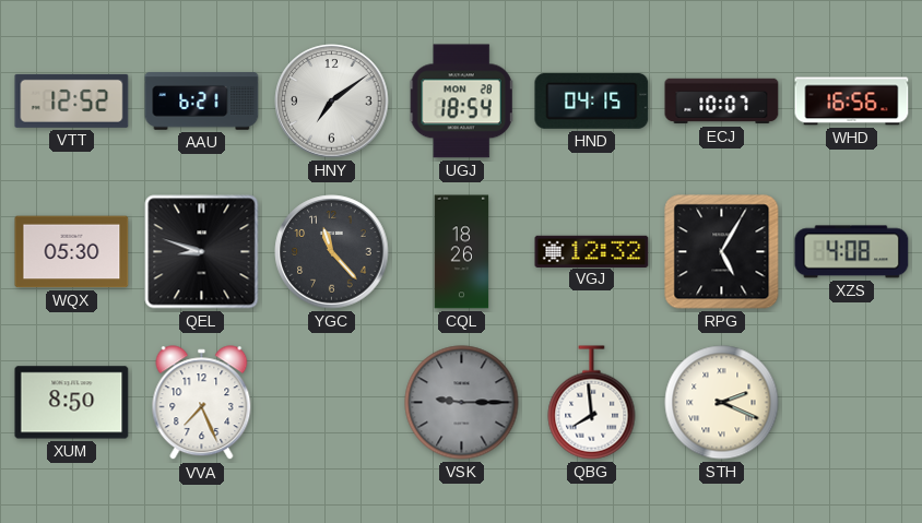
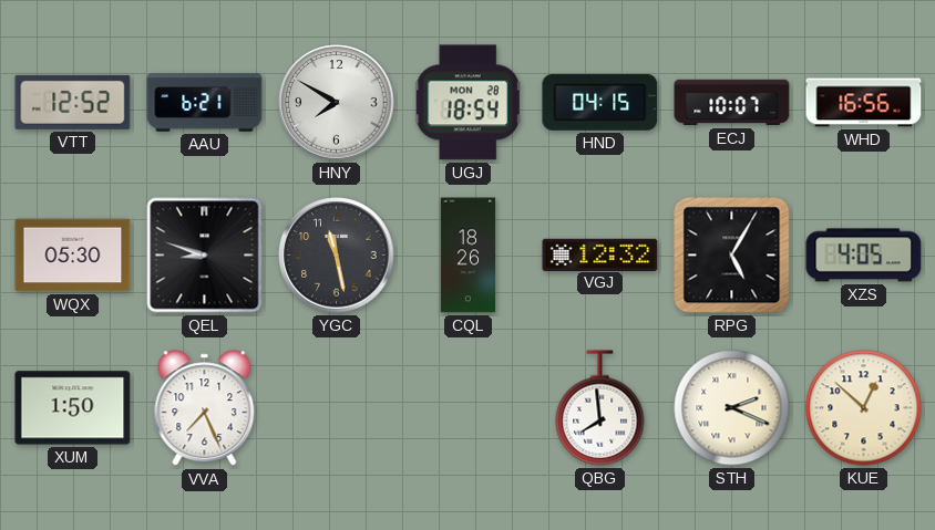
HNY: 7:09 -> 7:50
YGC: 11:23 -> 11:28
XZS: 4:08 -> 4:05
XUM: 8:50 -> 1:50
VSK: 9:15 -> none
KUE: none -> 12:52
